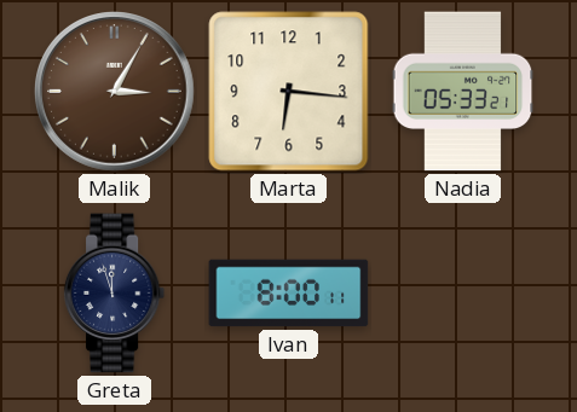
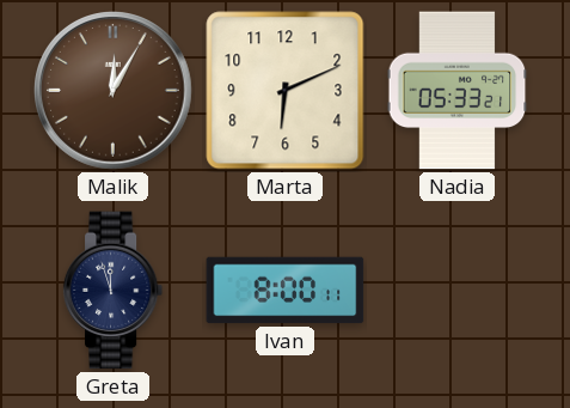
Malik: 3:05 -> 12:05
Marta: 6:16 -> 6:11
